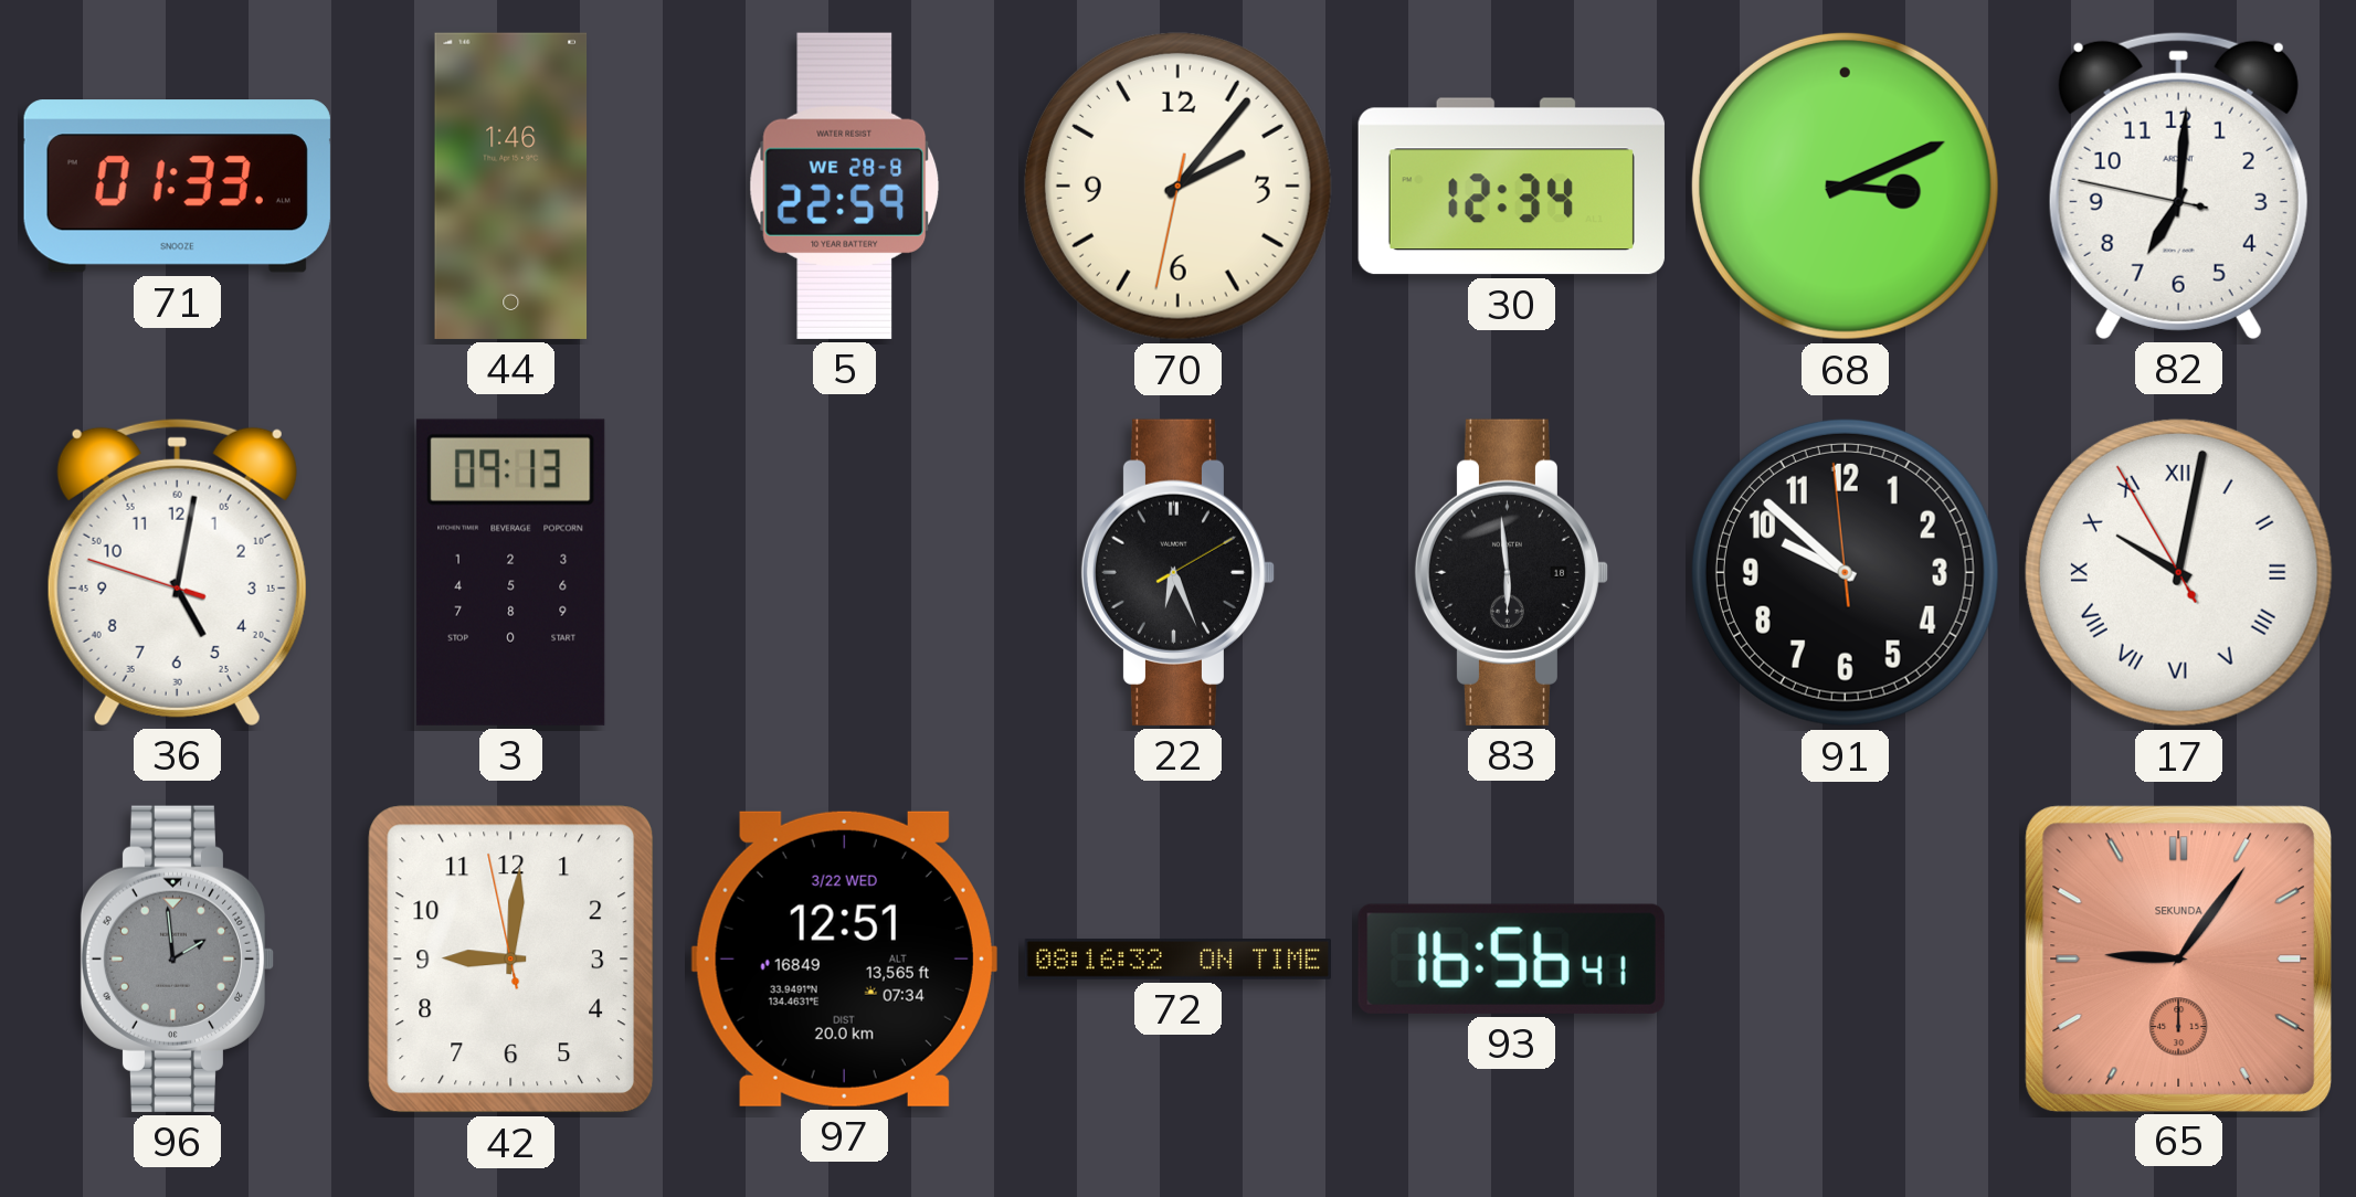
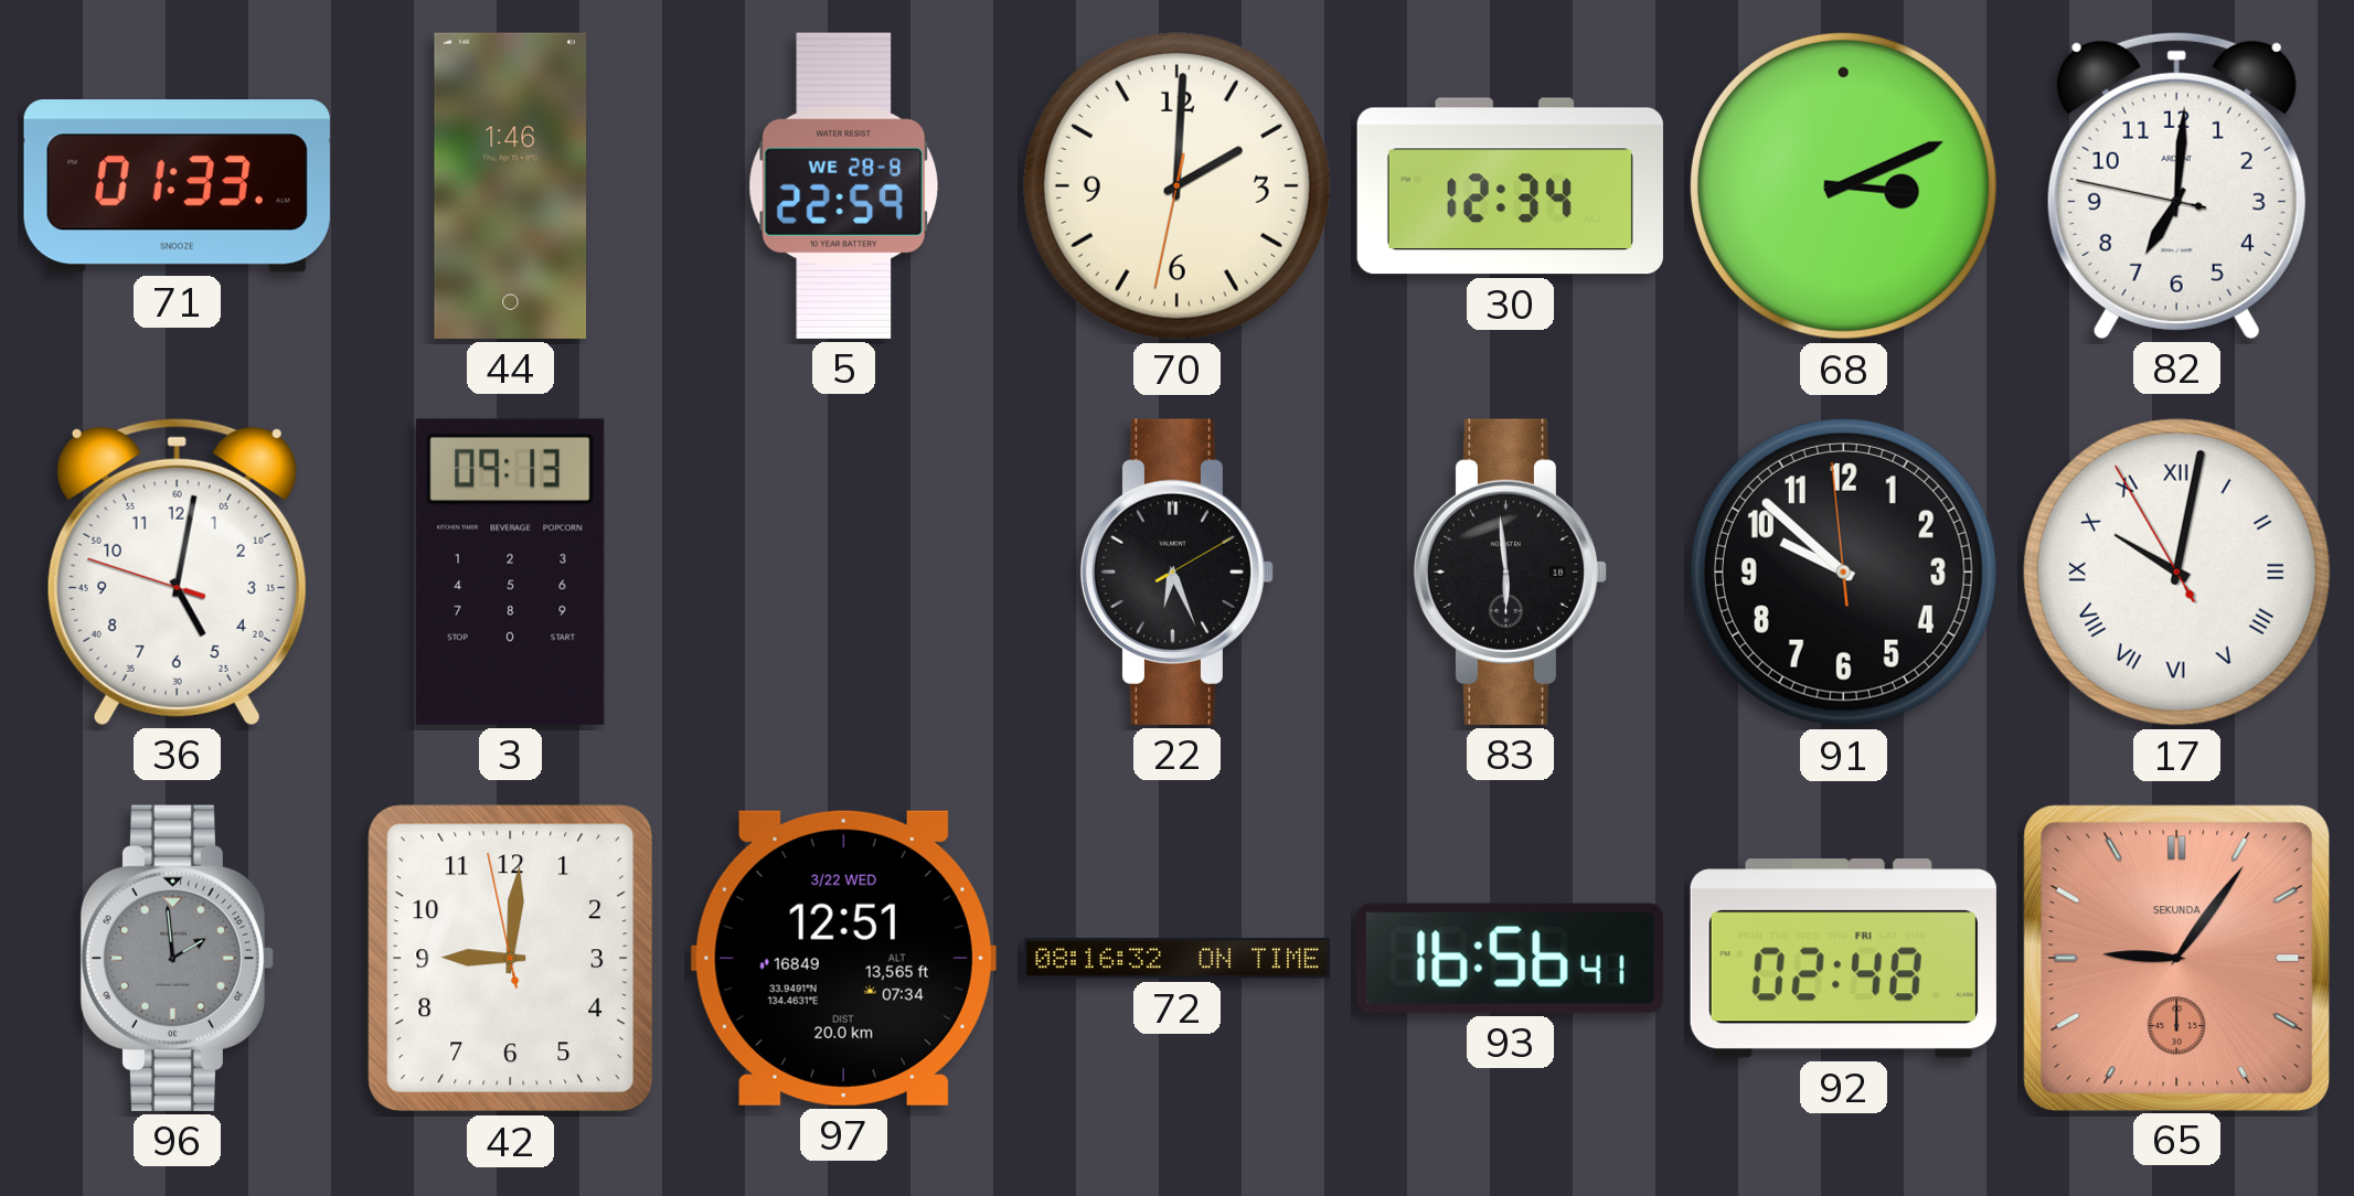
70: 2:06 -> 2:00
92: none -> 02:48
